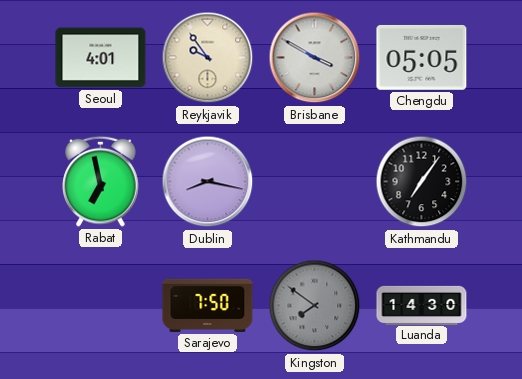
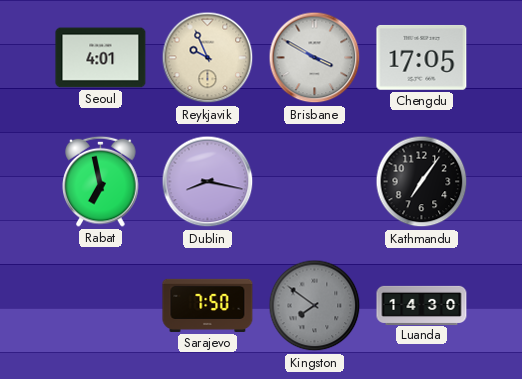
Reykjavik: 9:54 -> 9:56
Chengdu: 05:05 -> 17:05
